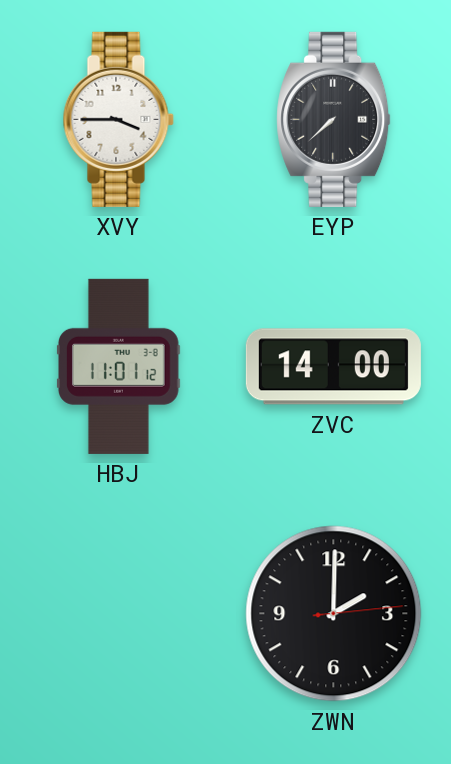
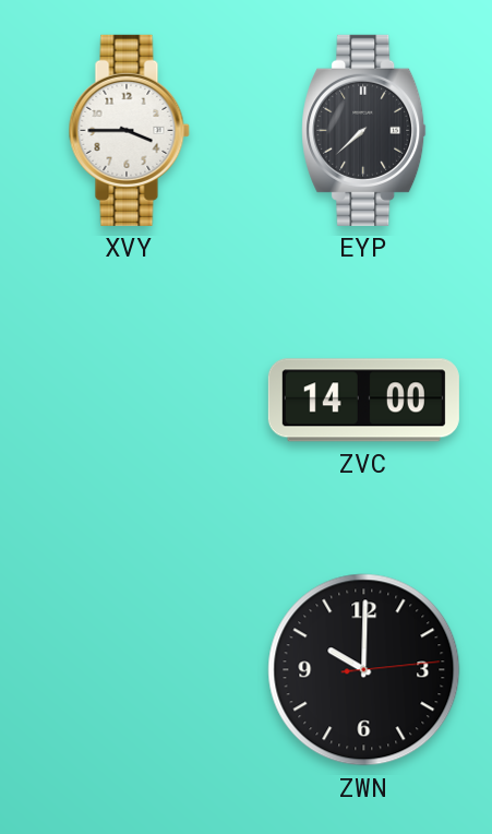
HBJ: 11:01 -> none
ZWN: 2:00 -> 10:00
